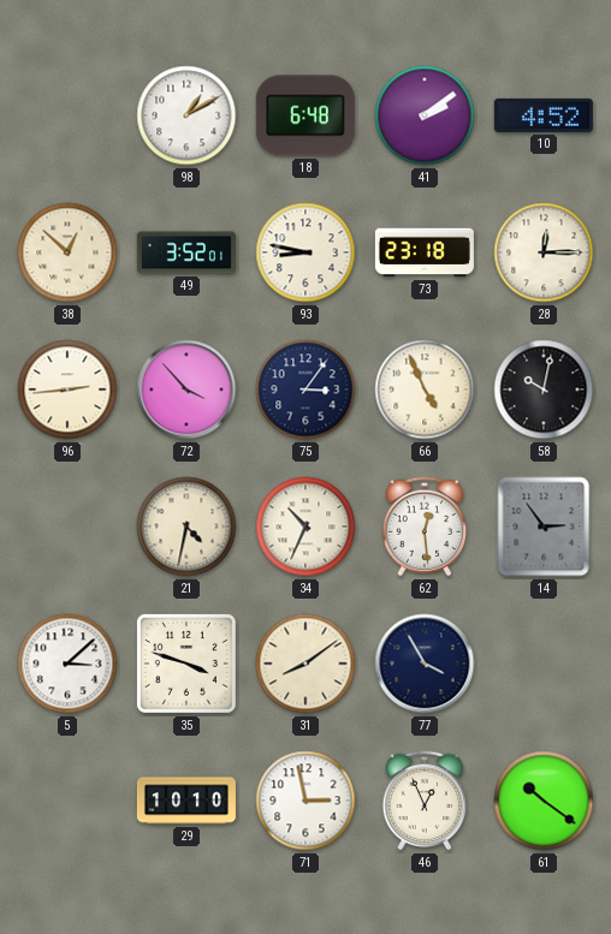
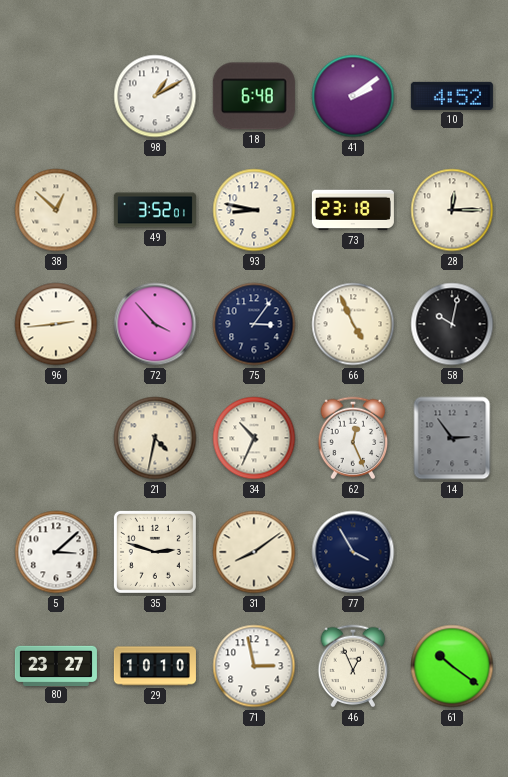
62: 12:29 -> 12:26
35: 3:48 -> 2:48
80: none -> 23:27
